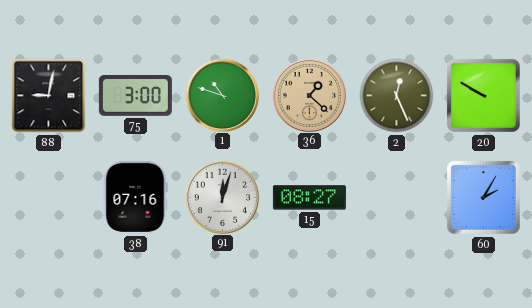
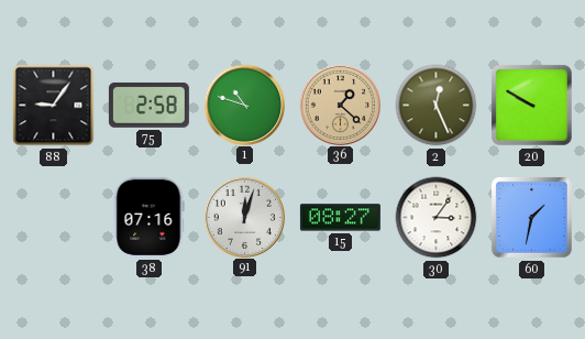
88: 9:02 -> 9:06
75: 3:00 -> 2:58
30: none -> 3:06
60: 2:05 -> 1:32
